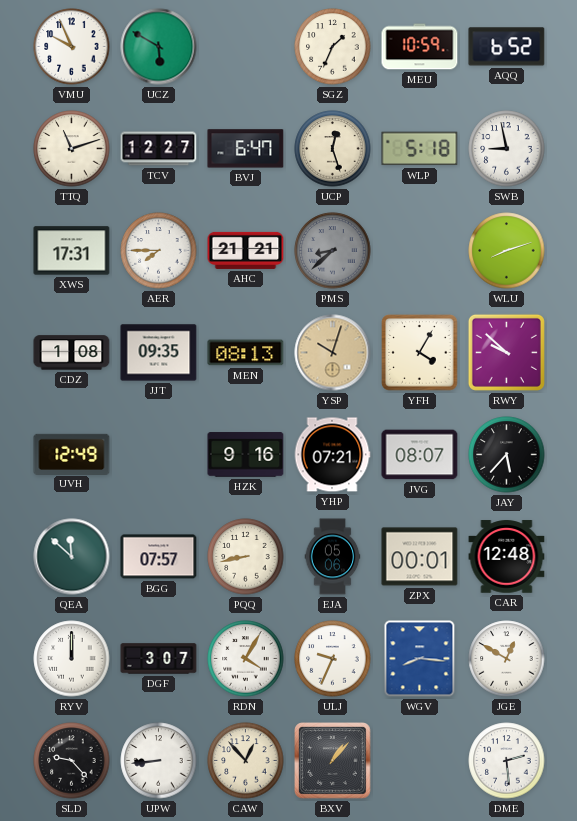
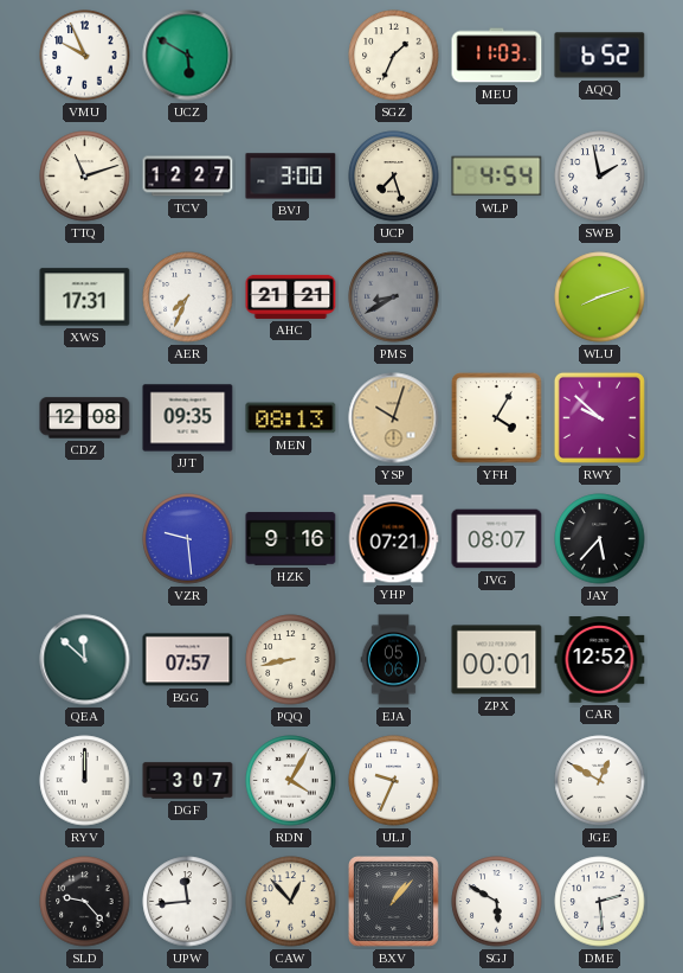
MEU: 10:59 -> 11:03
BVJ: 6:47 -> 3:00
UCP: 12:27 -> 7:27
WLP: 5:18 -> 4:54
SWB: 8:58 -> 1:58
AER: 7:45 -> 7:34
PMS: 8:38 -> 8:40
CDZ: 1:08 -> 12:08
UVH: 12:49 -> none
VZR: none -> 9:29
CAR: 12:48 -> 12:52
WGV: 8:16 -> none
UPW: 8:44 -> 11:44
SGJ: none -> 5:50
